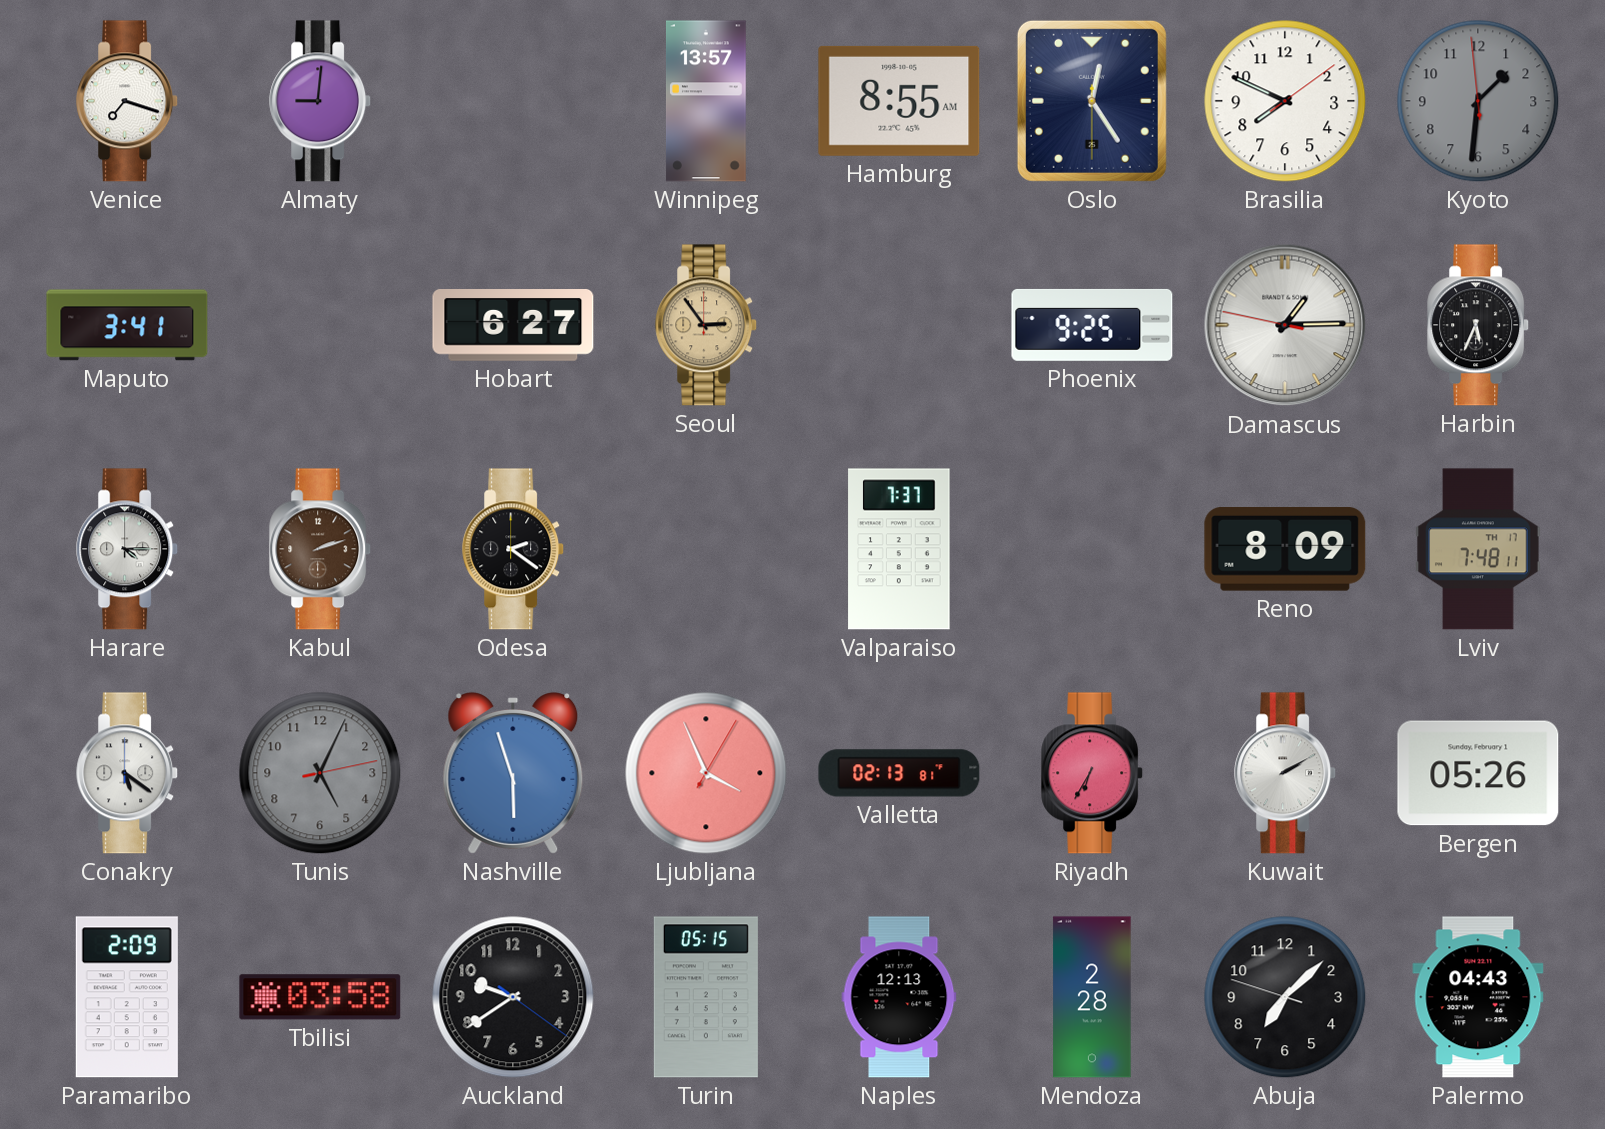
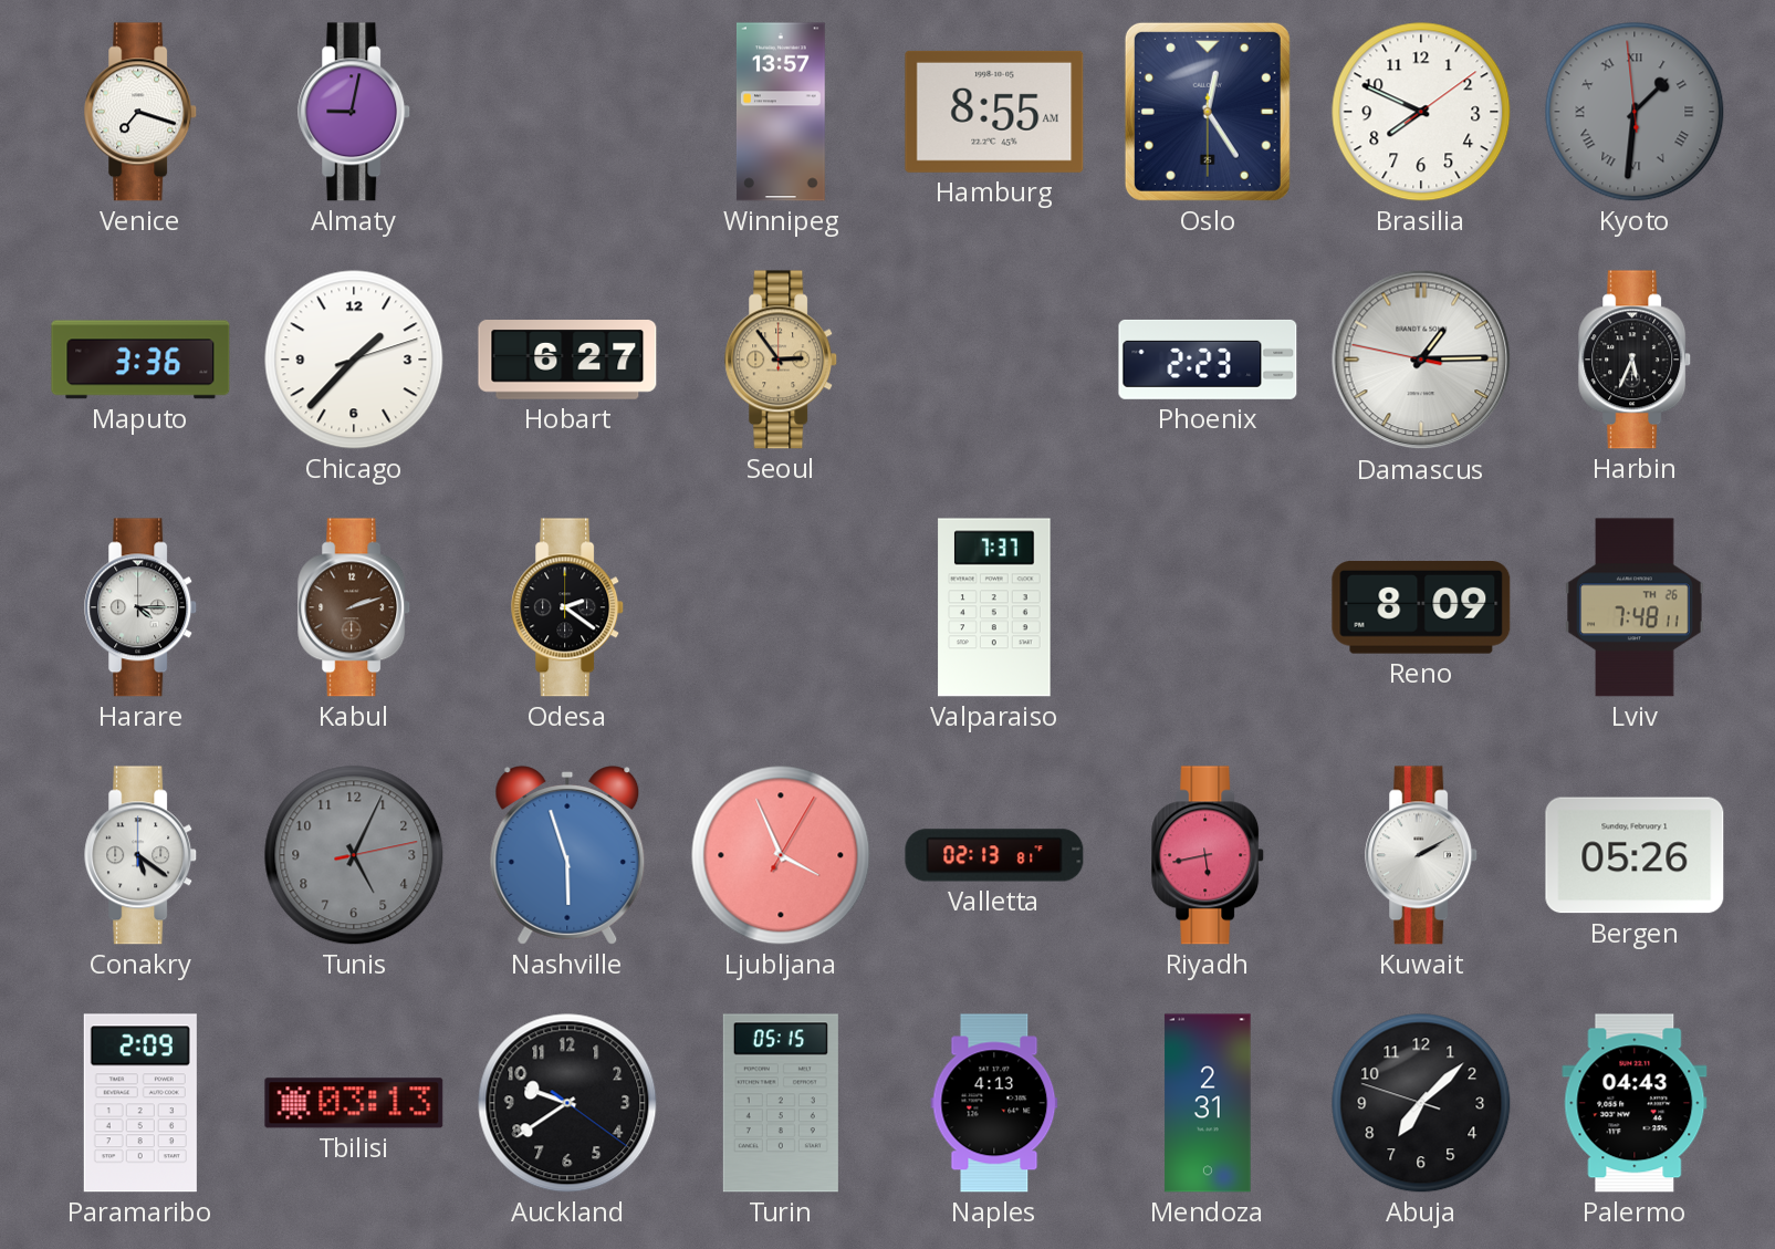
Almaty: 9:01 -> 9:02
Kyoto numerals: Arabic -> Roman
Maputo: 3:41 -> 3:36
Chicago: none -> 1:37
Phoenix: 9:25 -> 2:23
Lviv date: TH 17 -> TH 26
Riyadh: 6:35 -> 5:43
Tbilisi: 03:58 -> 03:13
Naples: 12:13 -> 4:13
Mendoza: 2:28 -> 2:31
